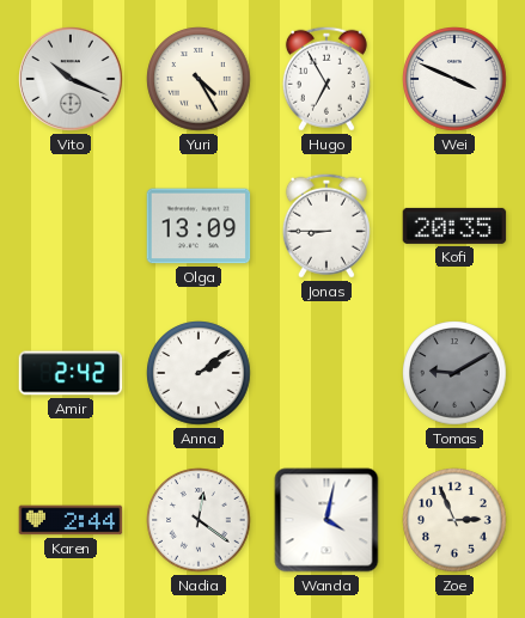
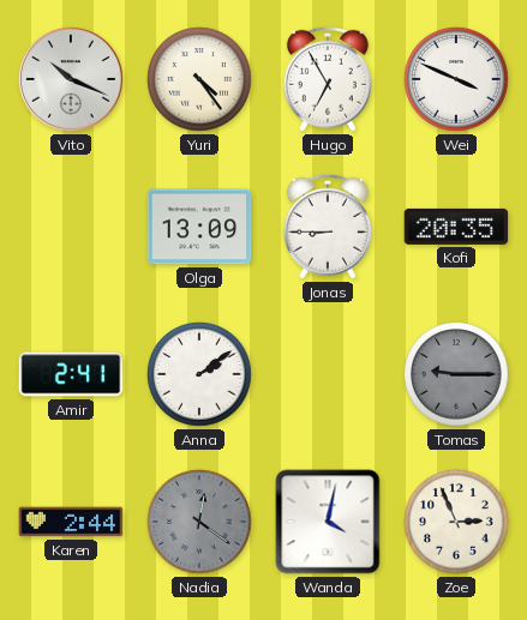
Yuri: 4:25 -> 4:24
Amir: 2:42 -> 2:41
Tomas: 9:10 -> 9:15
Nadia dial: white -> grey
